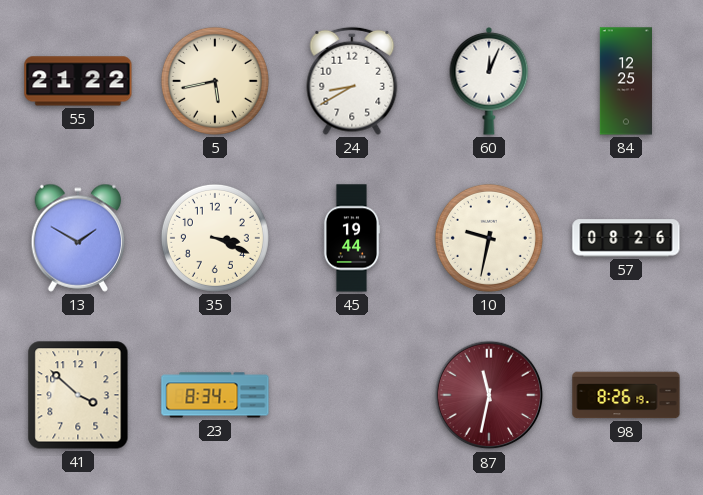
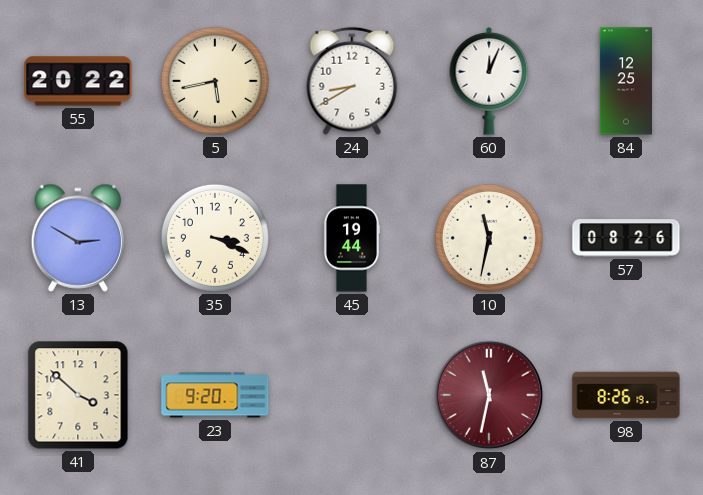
55: 21:22 -> 20:22
13: 1:50 -> 2:50
10: 9:32 -> 11:32
23: 8:34 -> 9:20
